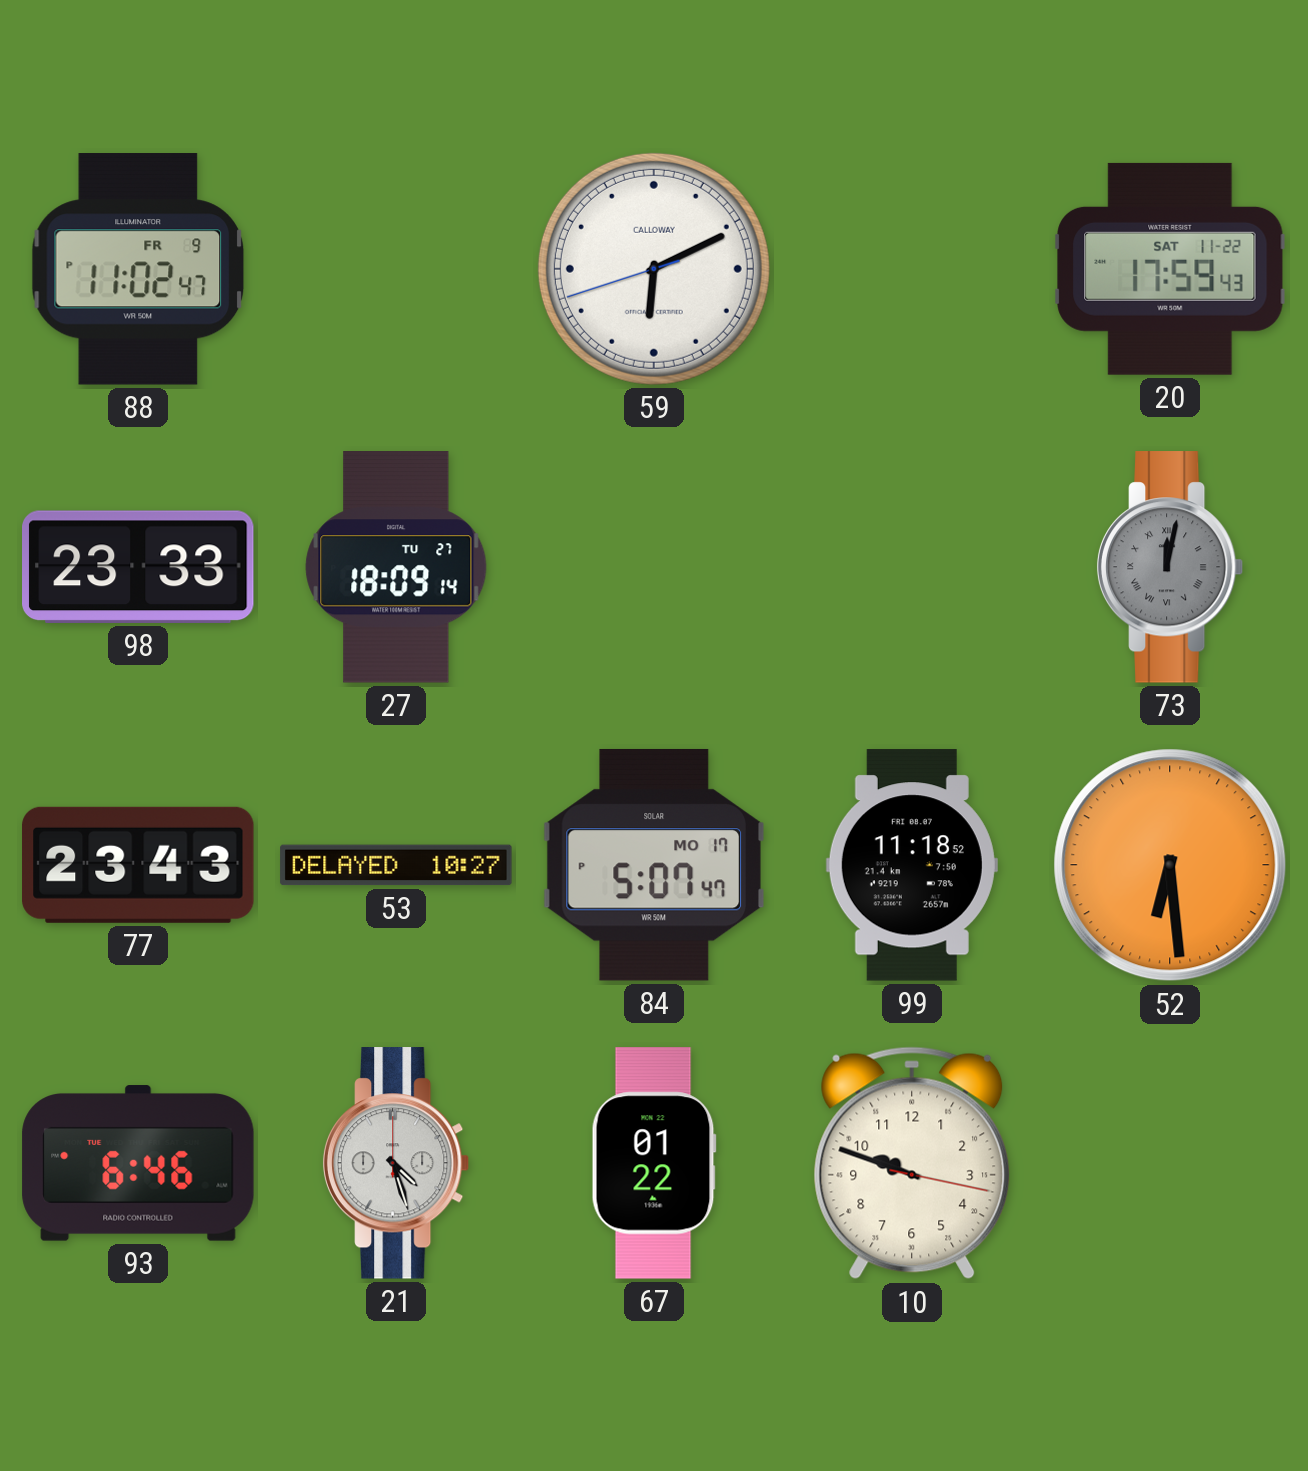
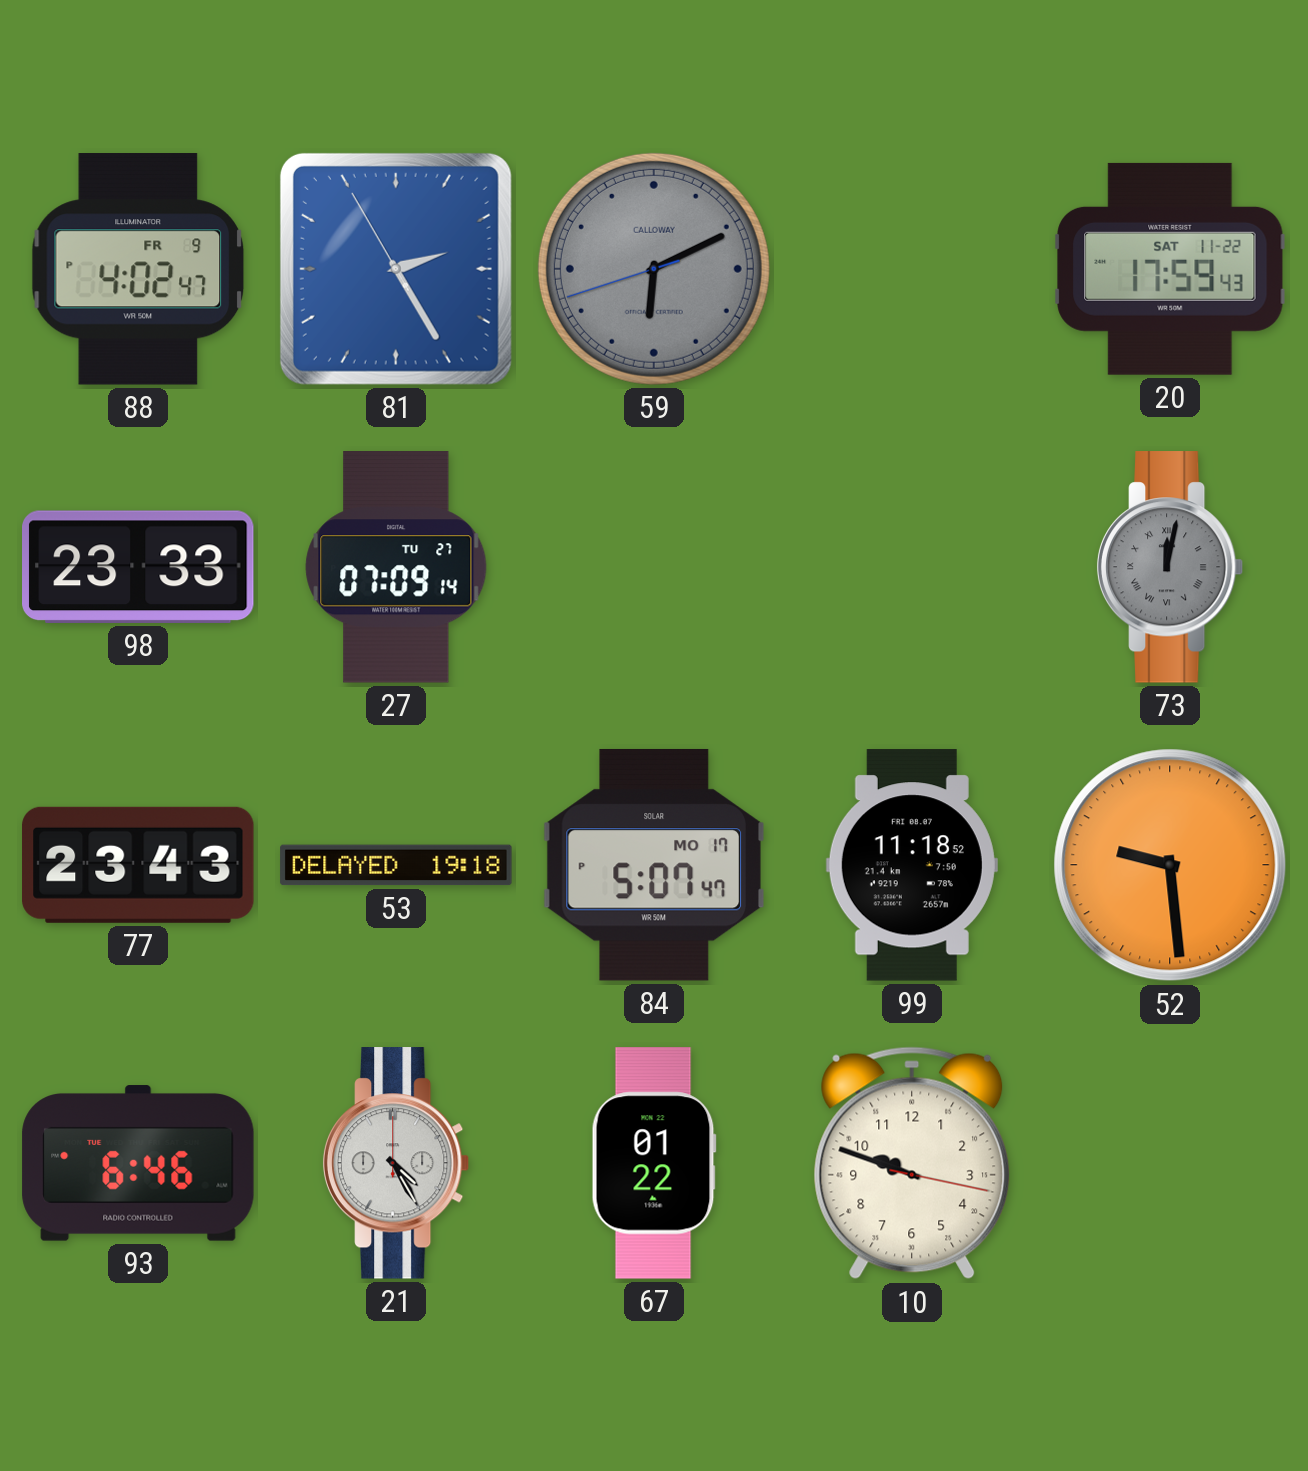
88: 11:02 -> 4:02
81: none -> 2:24
59 dial: white -> grey
27: 18:09 -> 07:09
53: 10:27 -> 19:18
52: 6:29 -> 9:29
21: 4:27 -> 4:25
